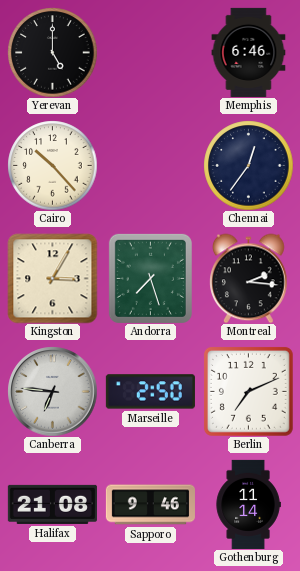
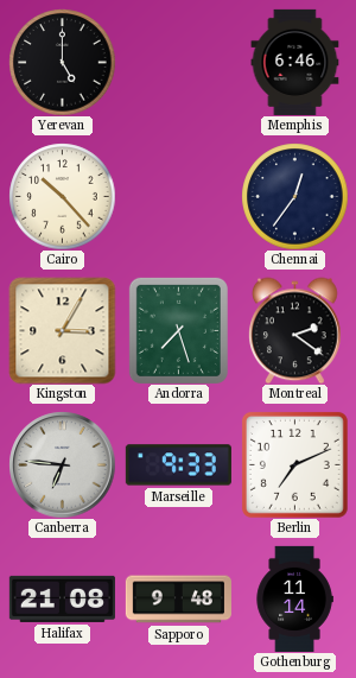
Montreal: 2:16 -> 2:21
Marseille: 2:50 -> 9:33
Sapporo: 9:46 -> 9:48
